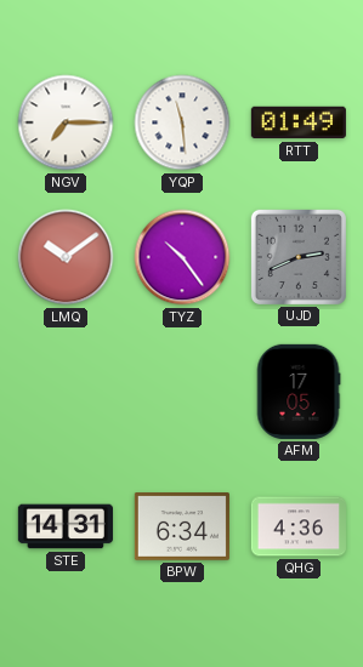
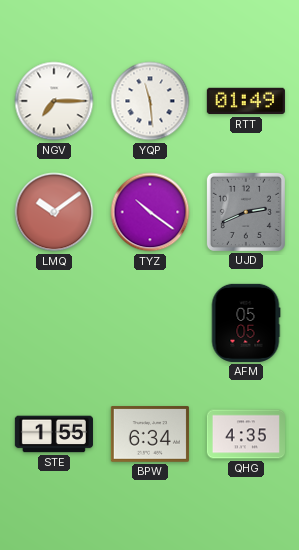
TYZ: 10:24 -> 10:21
AFM: 17:05 -> 05:05
STE: 14:31 -> 1:55
QHG: 4:36 -> 4:35
